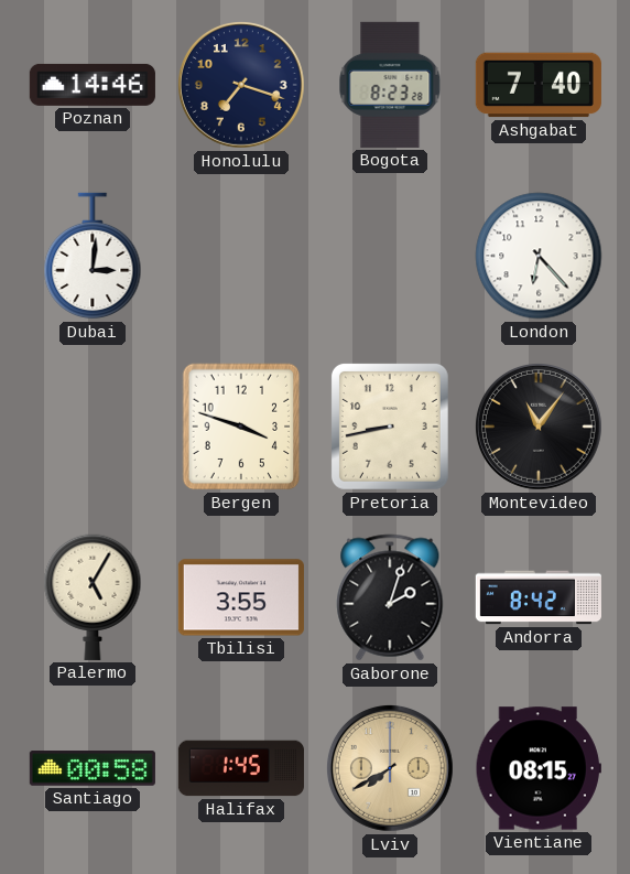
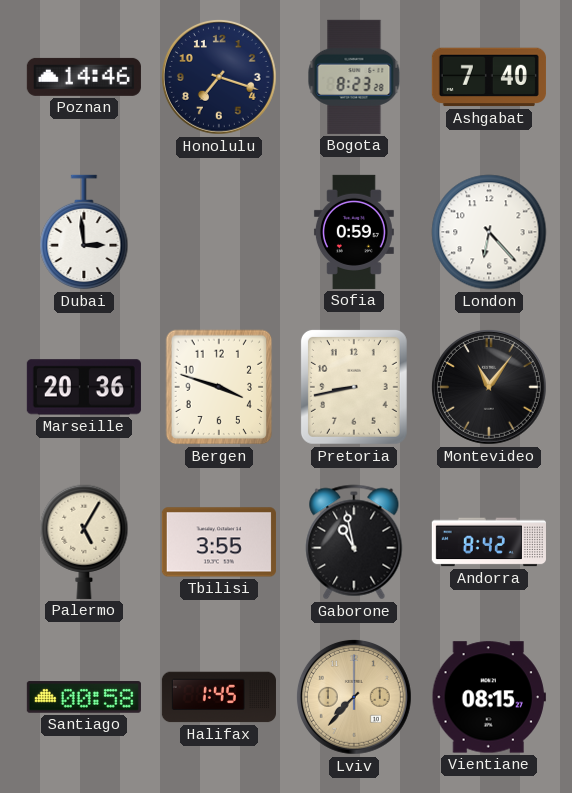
Dubai: 3:01 -> 2:59
Sofia: none -> 0:59
Marseille: none -> 20:36
Gaborone: 2:03 -> 10:58
Lviv: 7:40 -> 7:37
